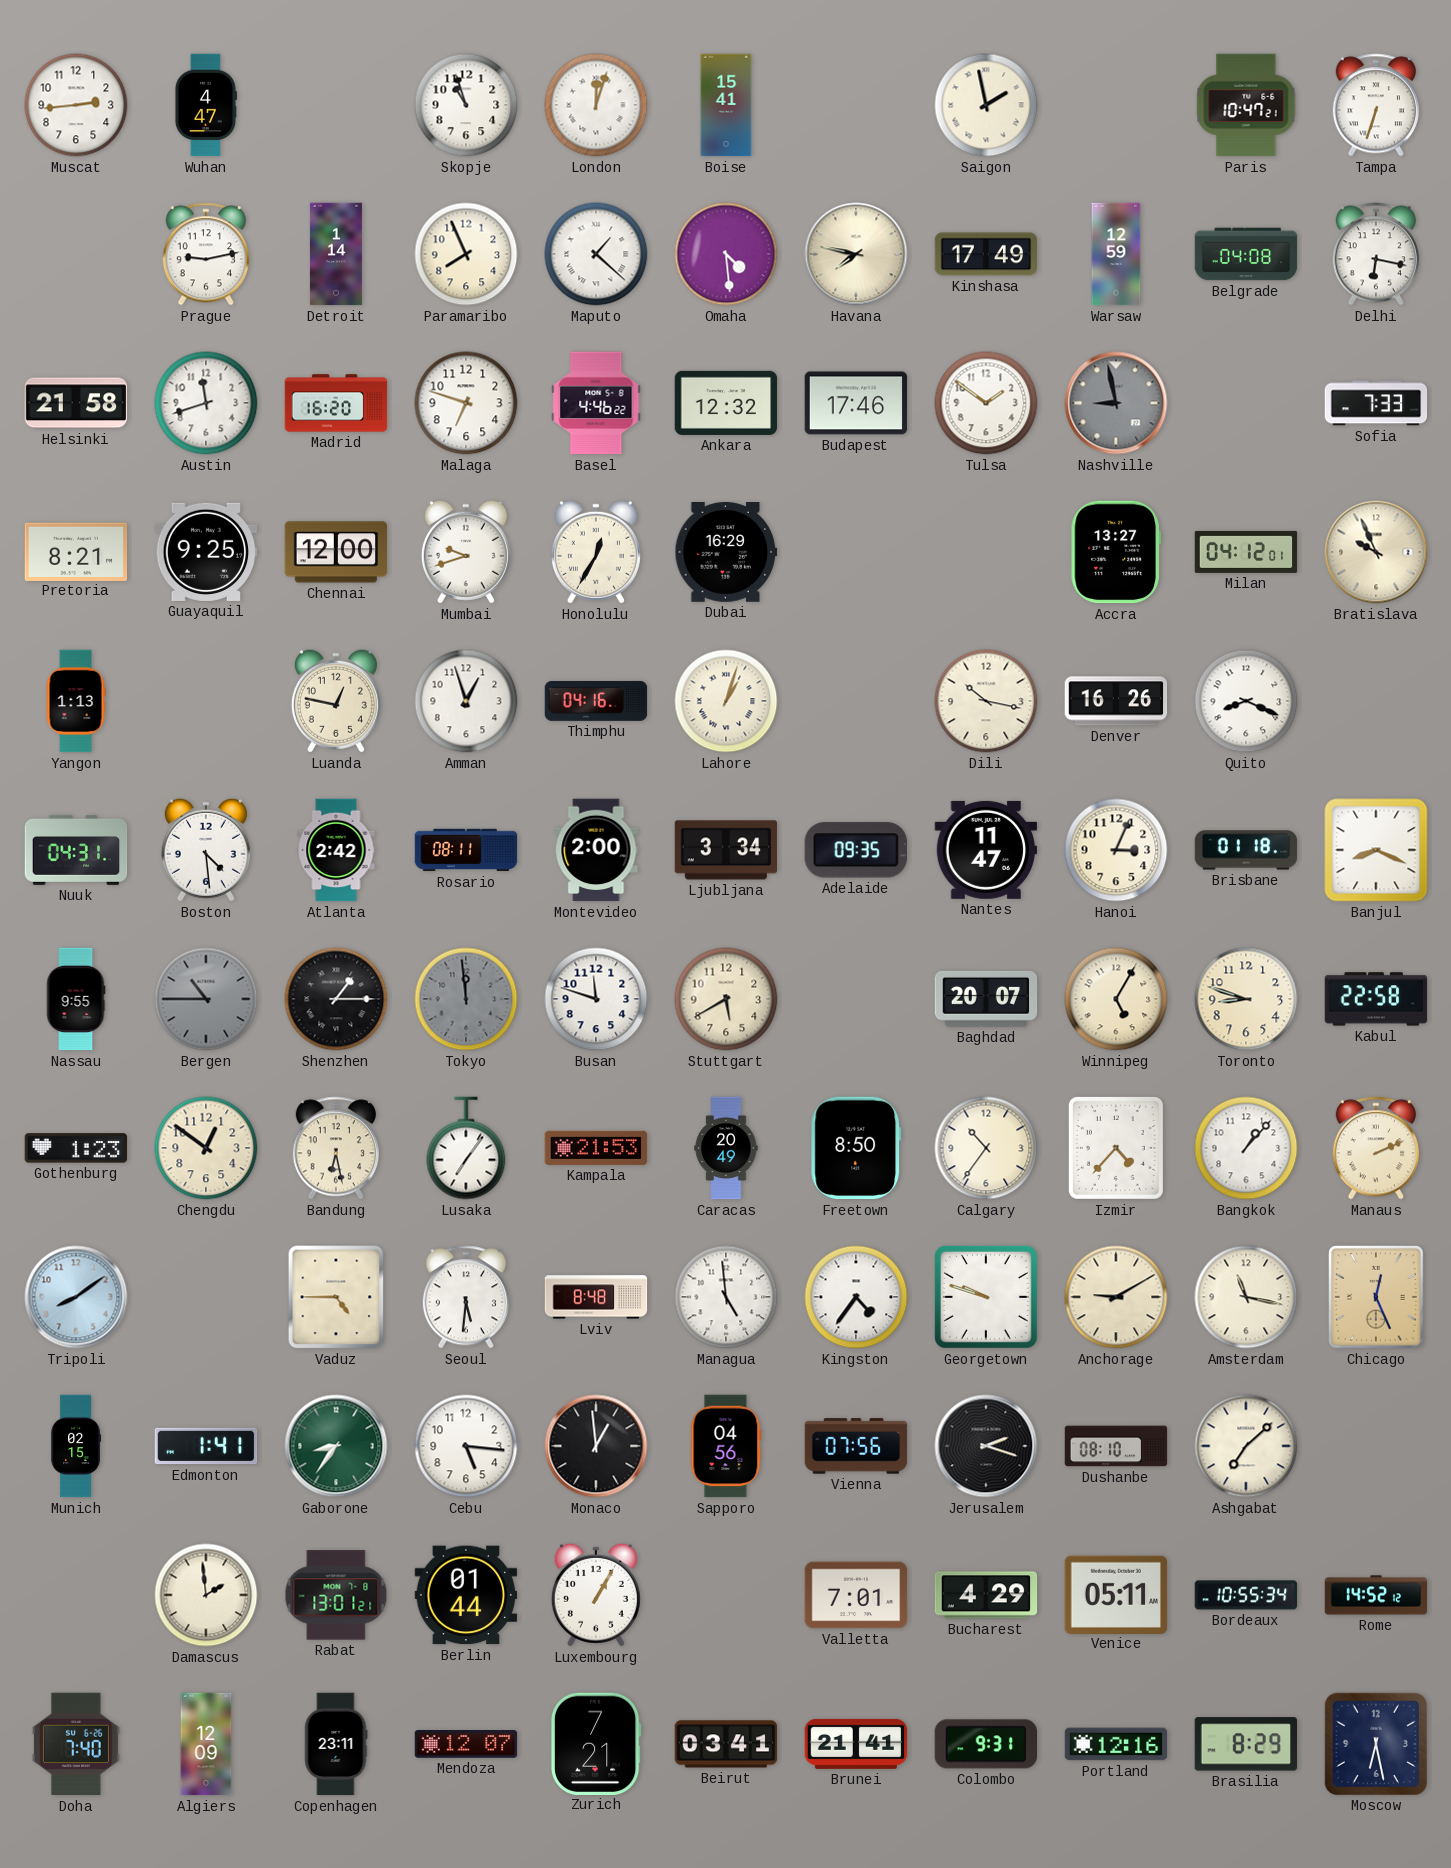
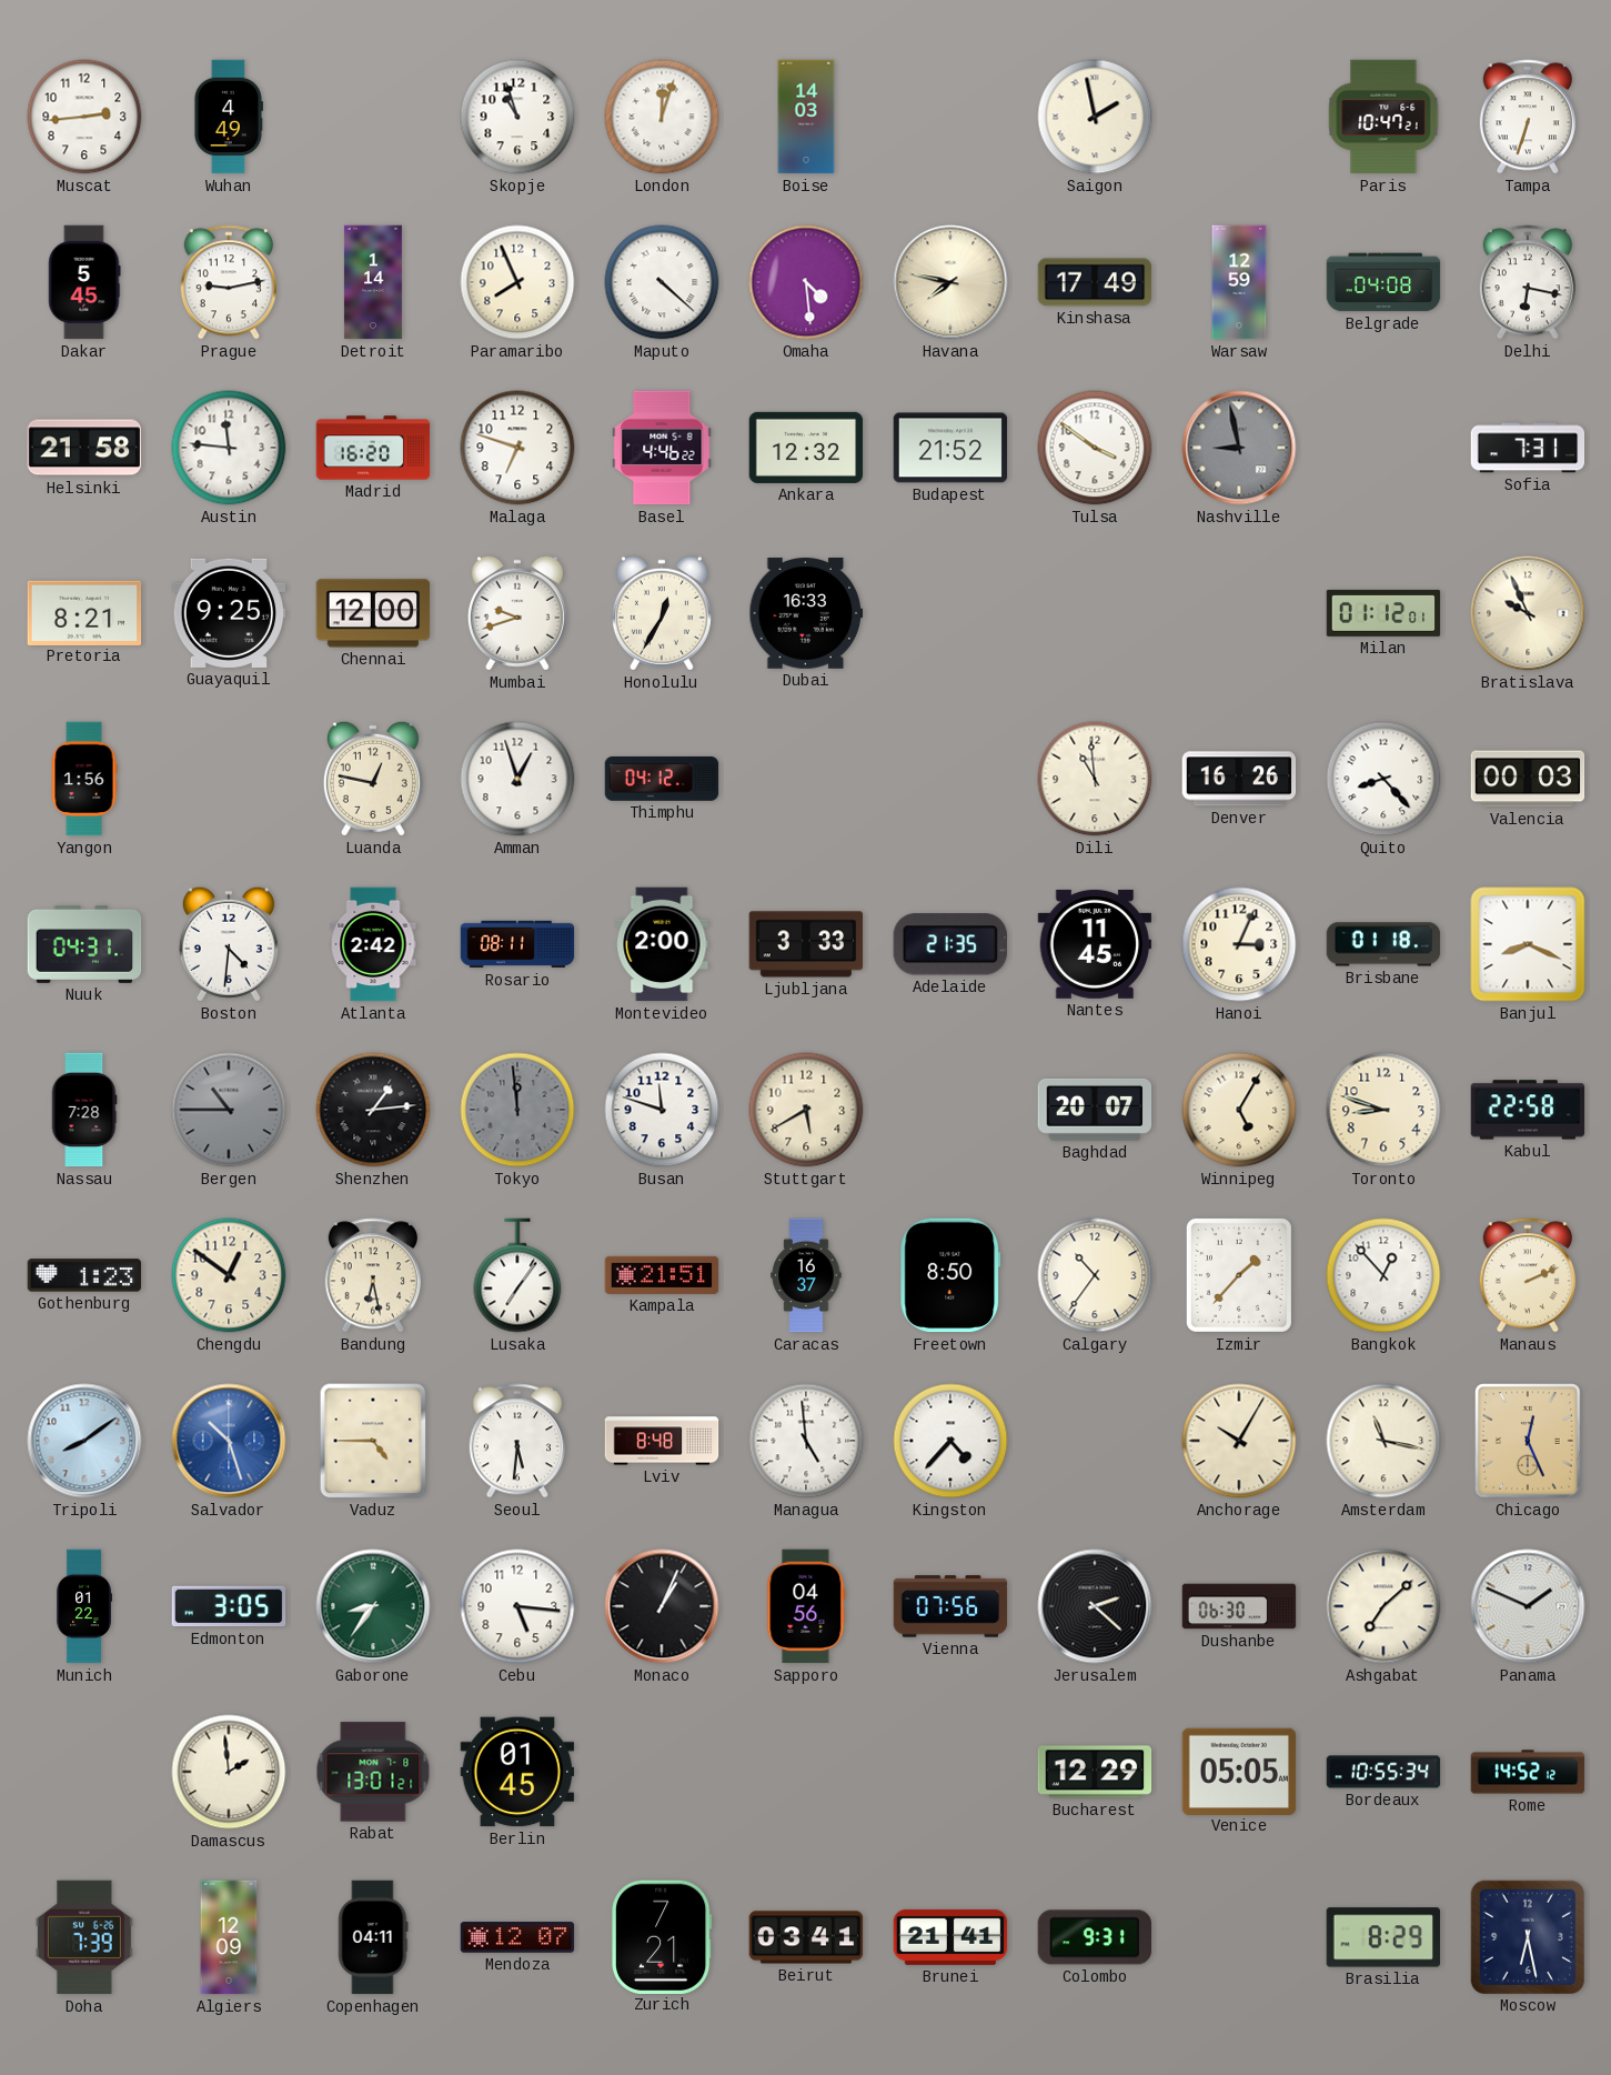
Wuhan: 4:47 -> 4:49
Boise: 15:41 -> 14:03
Dakar: none -> 5:45
Maputo: 1:22 -> 4:22
Austin: 11:42 -> 11:46
Budapest: 17:46 -> 21:52
Tulsa: 1:51 -> 3:51
Sofia: 7:33 -> 7:31
Dubai: 16:29 -> 16:33
Accra: 13:27 -> none
Milan: 04:12 -> 01:12
Yangon: 1:13 -> 1:56
Thimphu: 04:16 -> 04:12
Lahore: 1:03 -> none
Dili: 10:17 -> 10:59
Quito: 8:19 -> 8:23
Valencia: none -> 00:03
Boston: 4:29 -> 4:31
Ljubljana: 3:34 -> 3:33
Adelaide: 09:35 -> 21:35
Nantes: 11:47 -> 11:45
Nassau: 9:55 -> 7:28
Shenzhen: 1:15 -> 1:14
Kampala: 21:53 -> 21:51
Caracas: 20:49 -> 16:37
Izmir: 4:37 -> 1:37
Bangkok: 1:07 -> 12:53
Salvador: none -> 10:27
Kingston: 4:36 -> 4:37
Georgetown: 9:48 -> none
Anchorage: 9:10 -> 10:05
Munich: 02:15 -> 01:22
Edmonton: 1:41 -> 3:05
Monaco: 12:59 -> 1:04
Jerusalem: 2:18 -> 2:22
Dushanbe: 08:10 -> 06:30
Panama: none -> 1:49
Berlin: 01:44 -> 01:45
Luxembourg: 1:05 -> none
Valletta: 7:01 -> none
Bucharest: 4:29 -> 12:29
Venice: 05:11 -> 05:05
Doha: 7:40 -> 7:39
Copenhagen: 23:11 -> 04:11
Portland: 12:16 -> none
